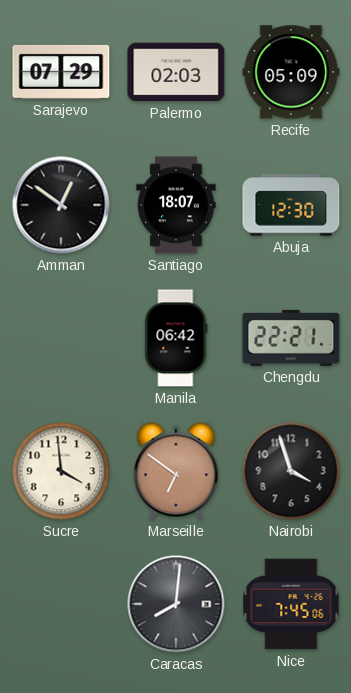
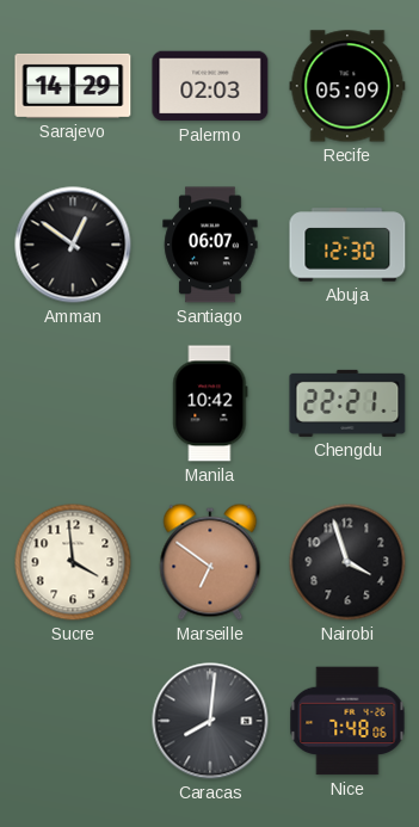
Sarajevo: 07:29 -> 14:29
Santiago: 18:07 -> 06:07
Manila: 06:42 -> 10:42
Nice: 7:45 -> 7:48
